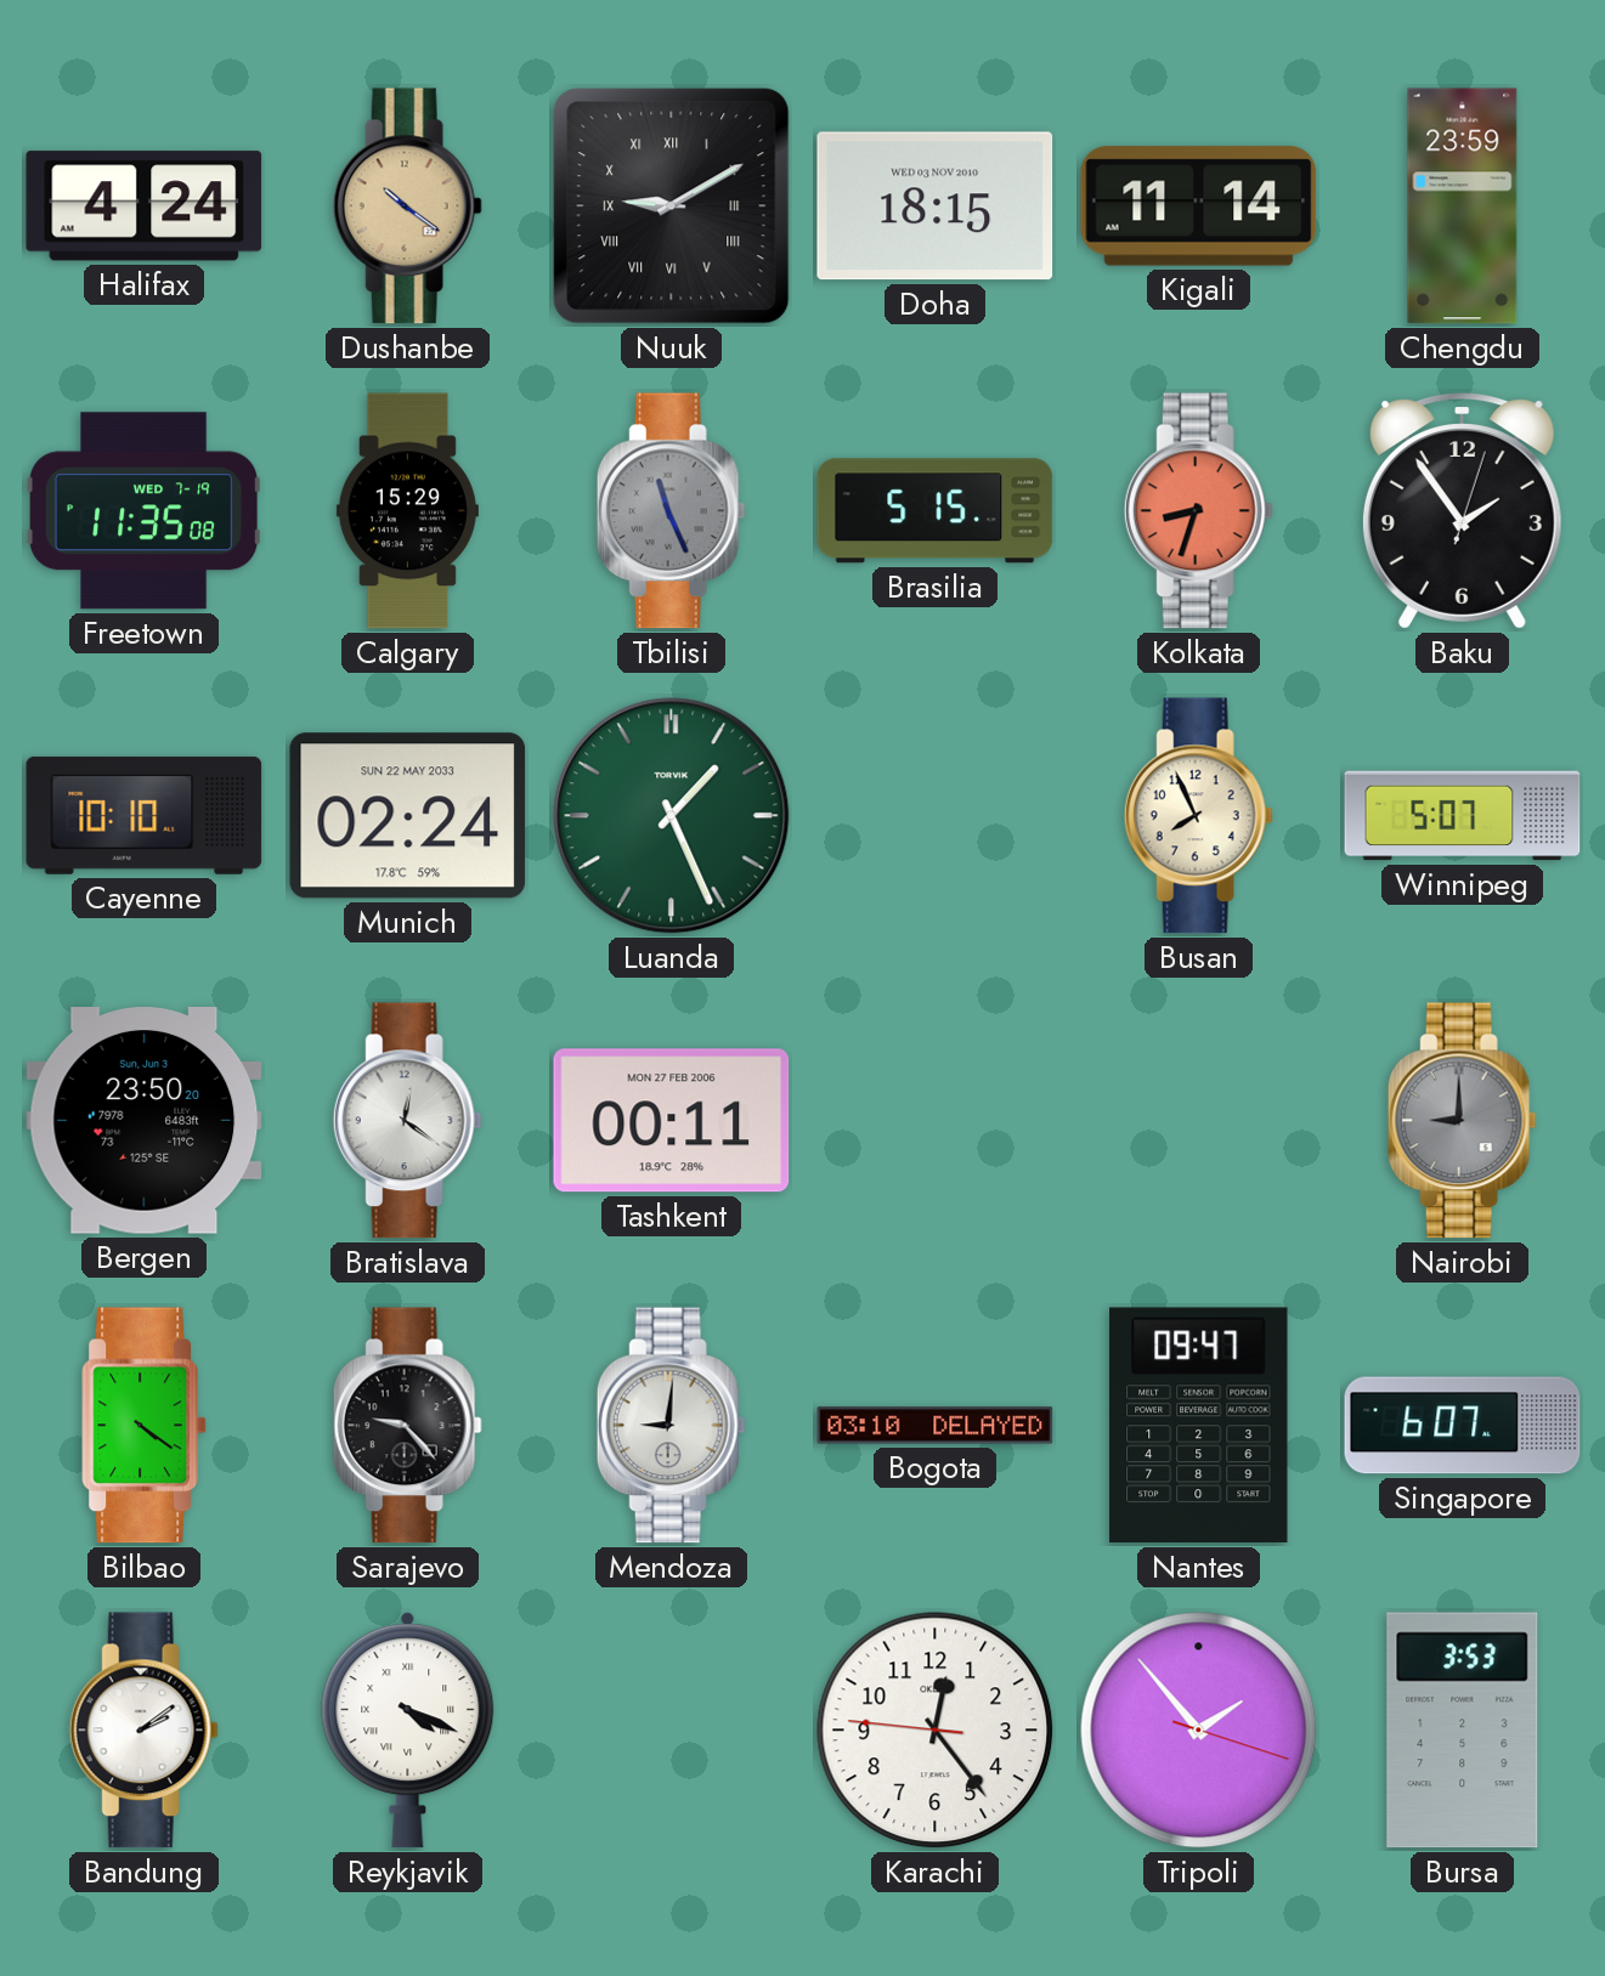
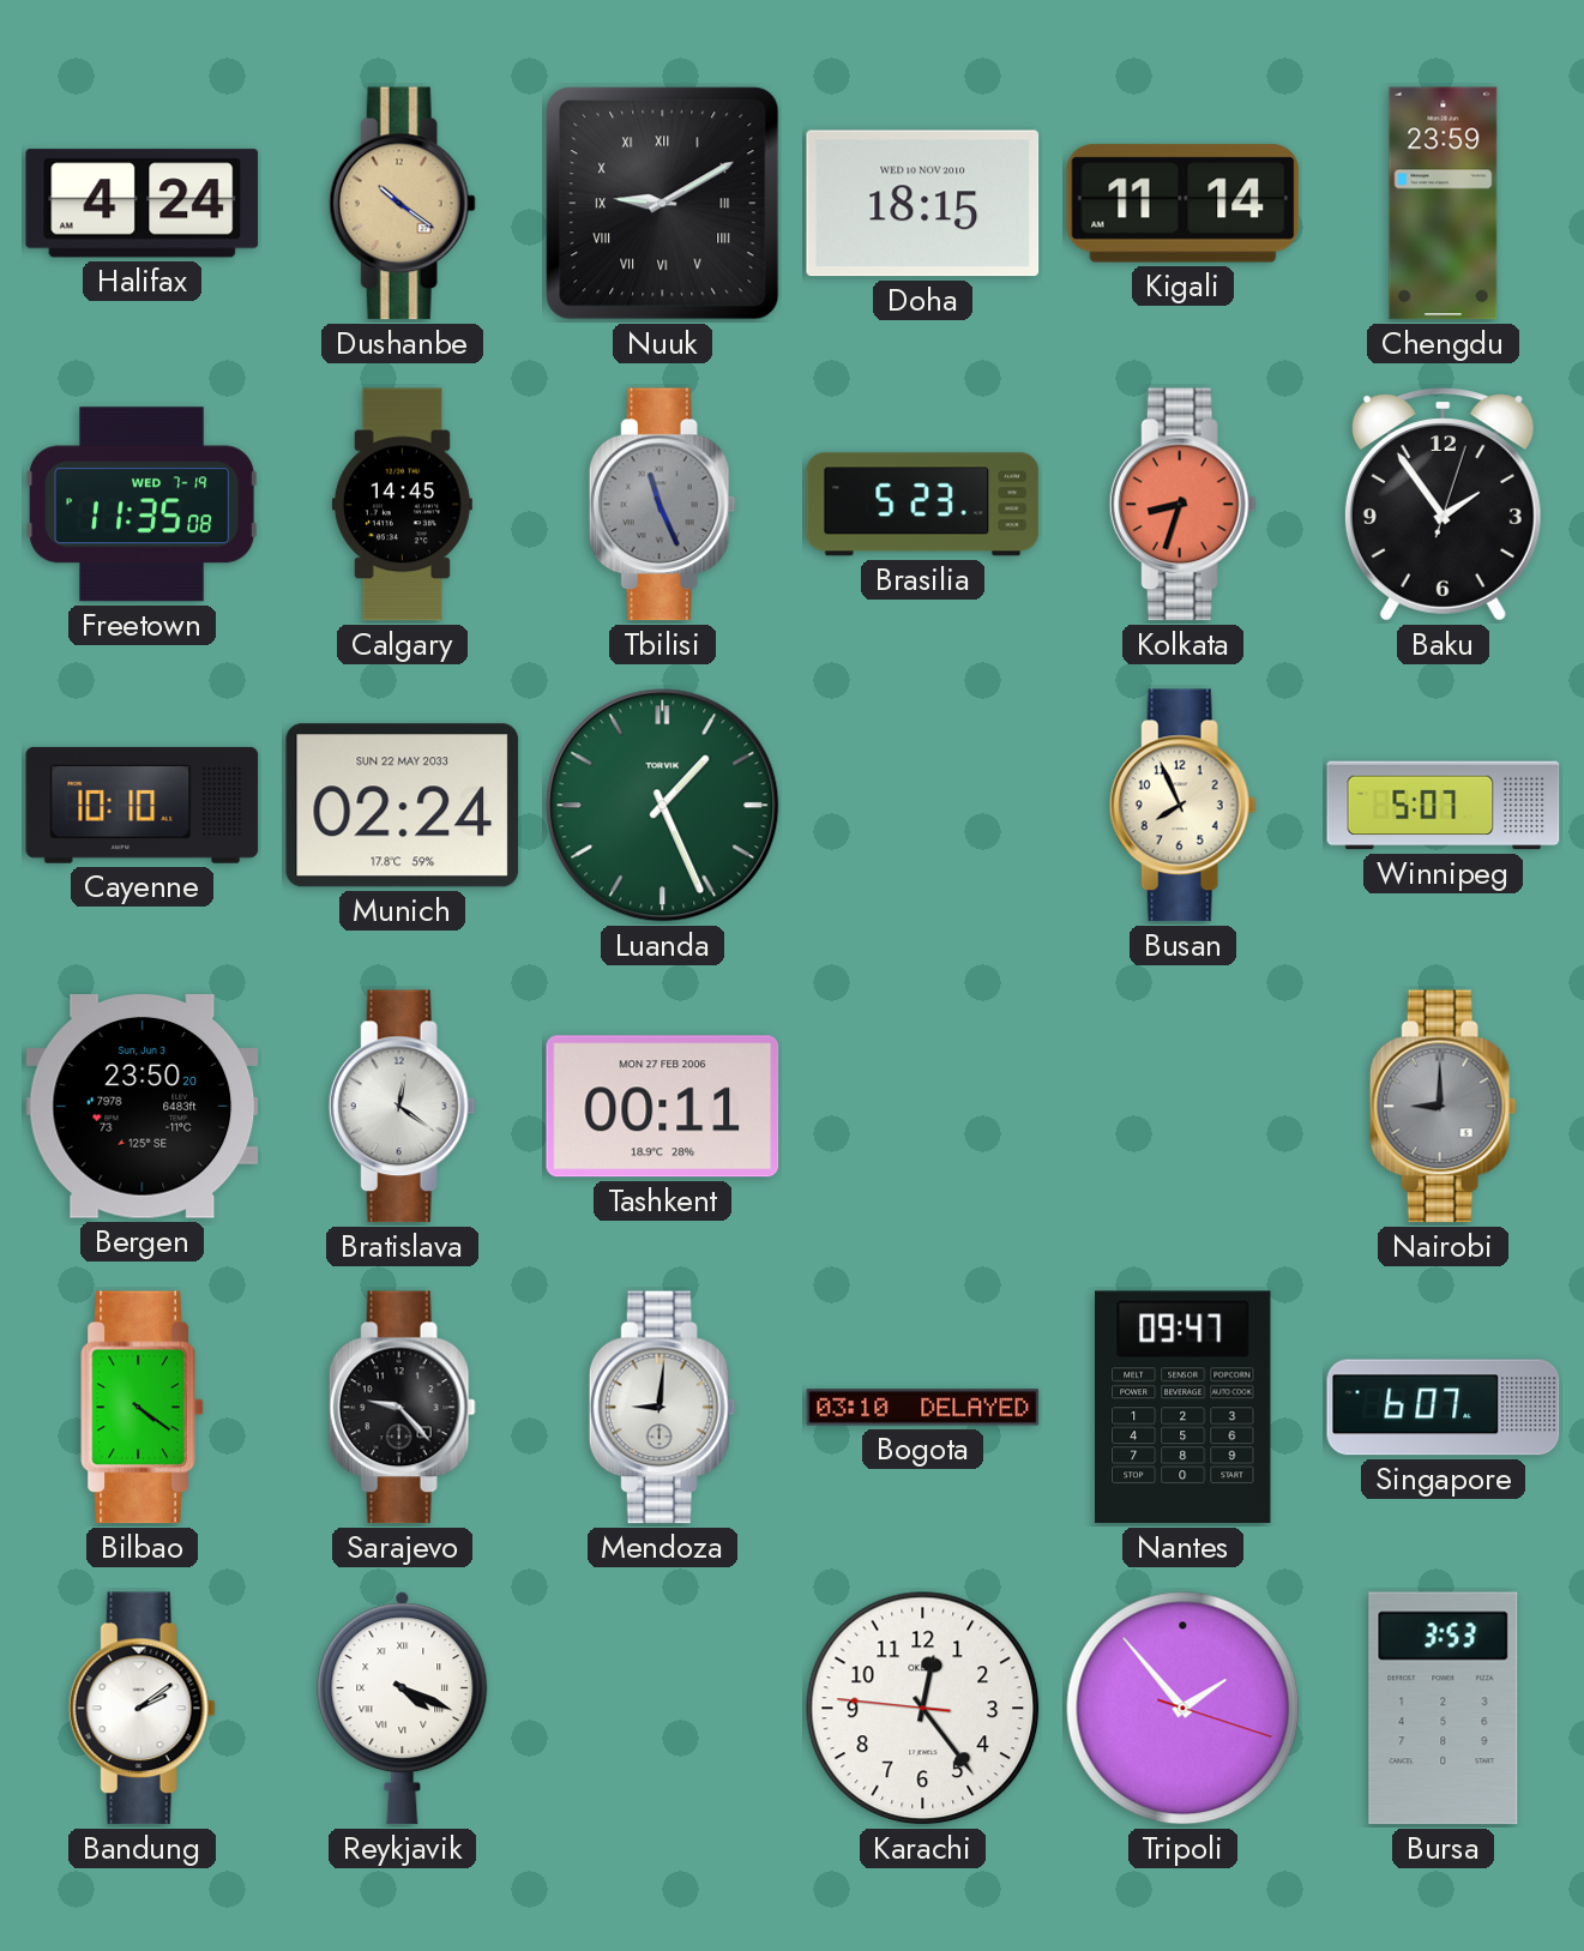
Doha date: WED 03 NOV 2010 -> WED 10 NOV 2010
Calgary: 15:29 -> 14:45
Brasilia: 5:15 -> 5:23
